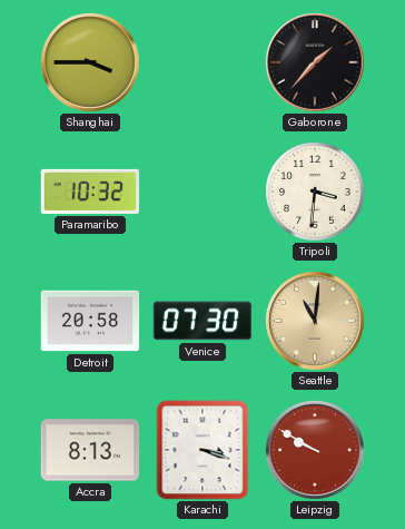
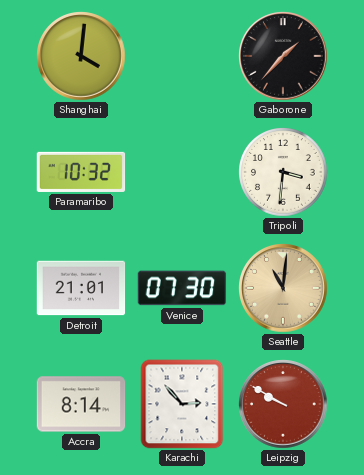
Shanghai: 3:45 -> 4:01
Detroit: 20:58 -> 21:01
Accra: 8:13 -> 8:14
Karachi: 3:18 -> 2:53
